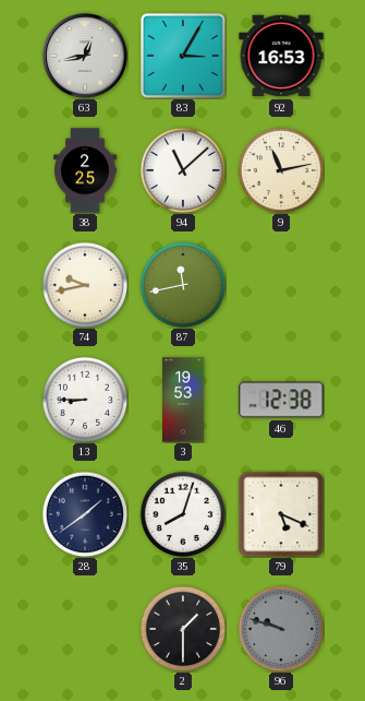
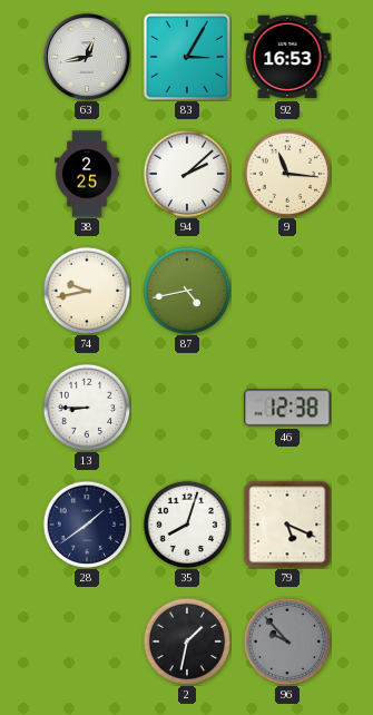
94: 11:08 -> 2:08
9: 11:13 -> 11:16
87: 11:43 -> 4:43
3: 19:53 -> none
2: 1:30 -> 1:32
96: 9:48 -> 9:53
